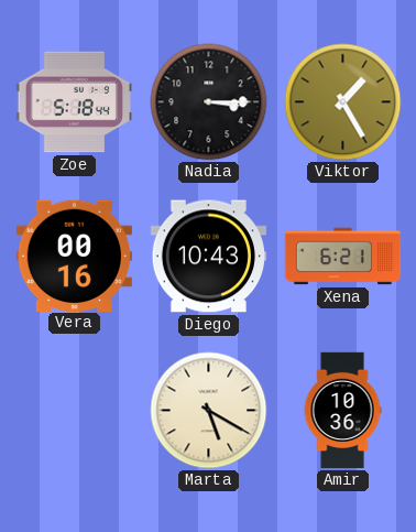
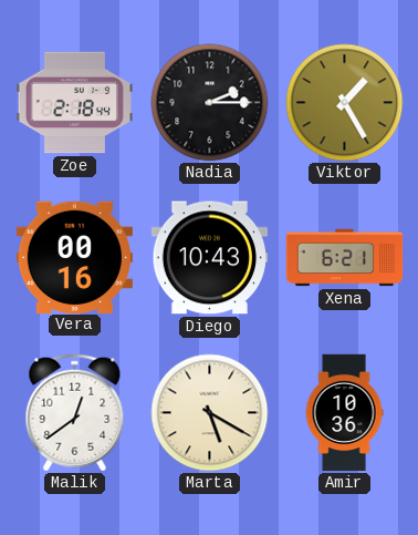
Zoe: 5:18 -> 2:18
Nadia: 3:15 -> 2:15
Malik: none -> 12:39
